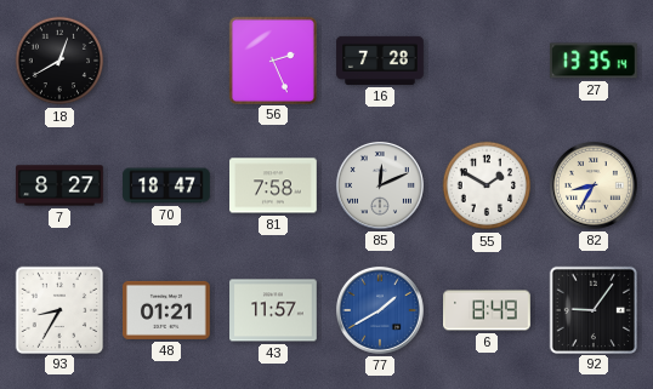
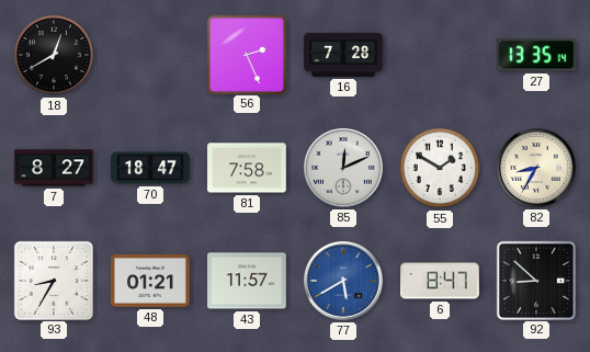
77: 1:40 -> 5:40
6: 8:49 -> 8:47
92: 9:06 -> 8:52
